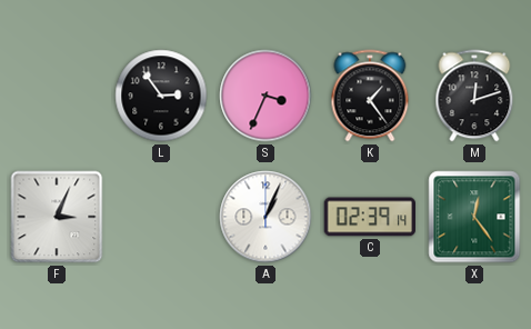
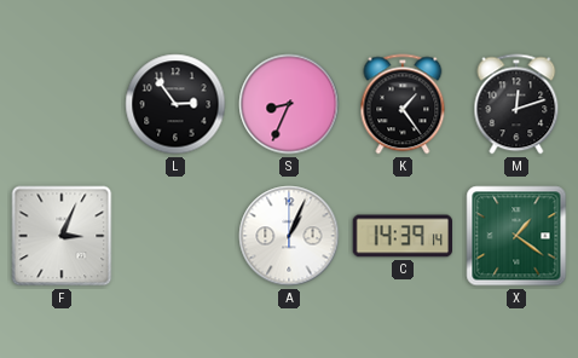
S: 3:34 -> 8:34
C: 02:39 -> 14:39
X: 12:24 -> 1:21
